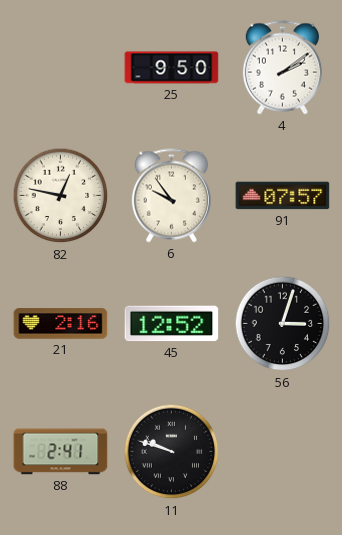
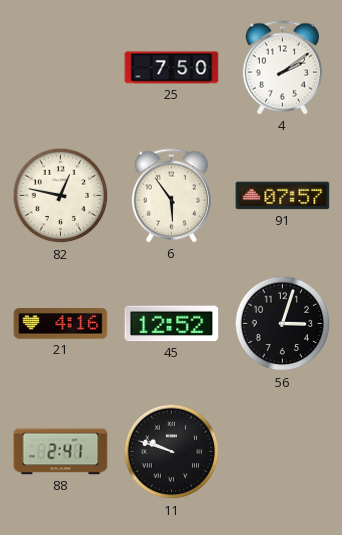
25: 9:50 -> 7:50
6: 9:54 -> 5:54
21: 2:16 -> 4:16
